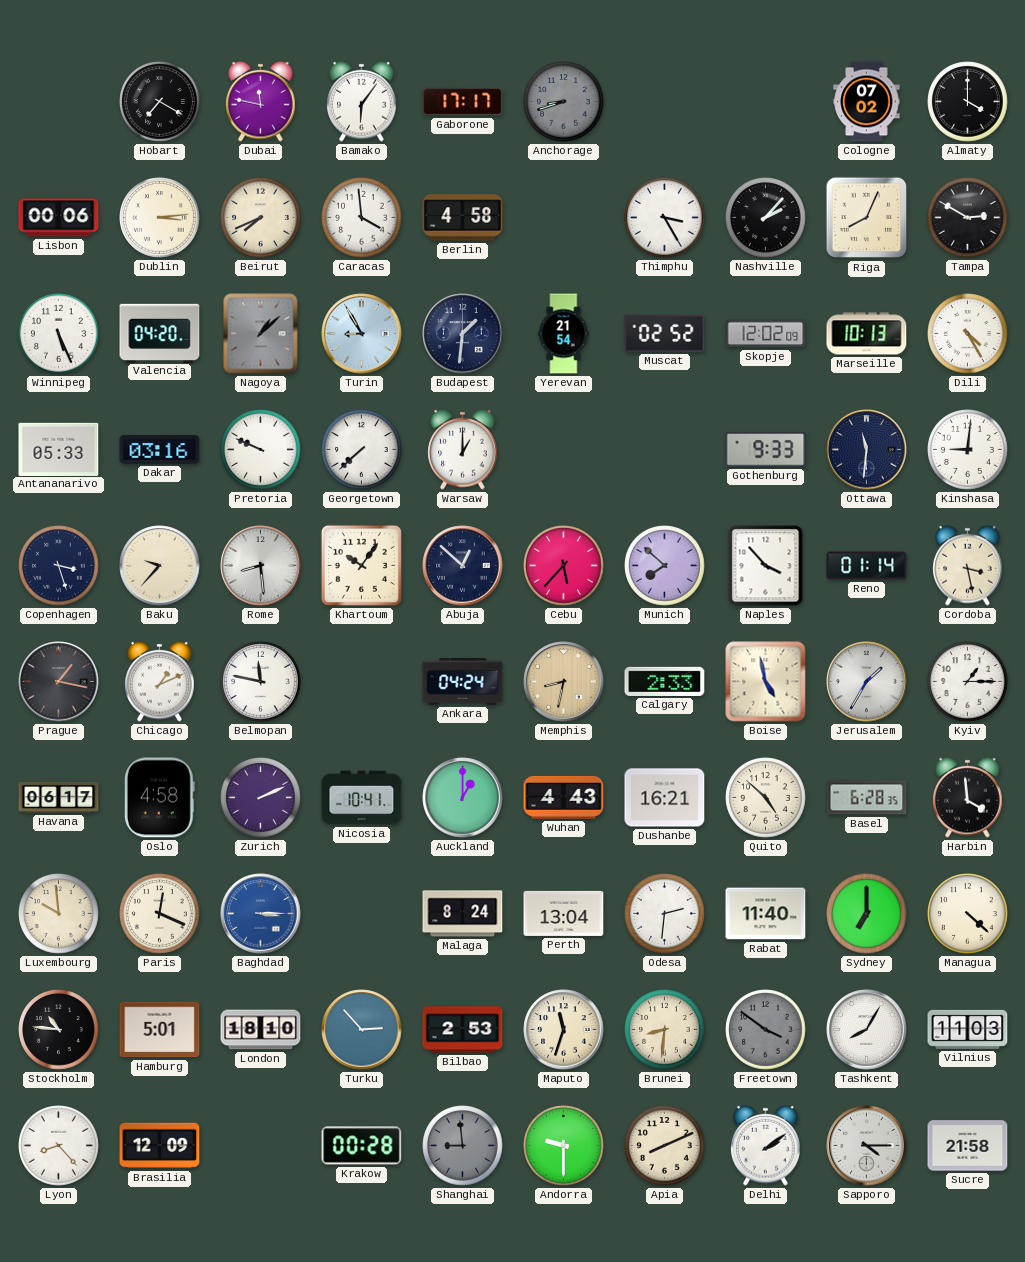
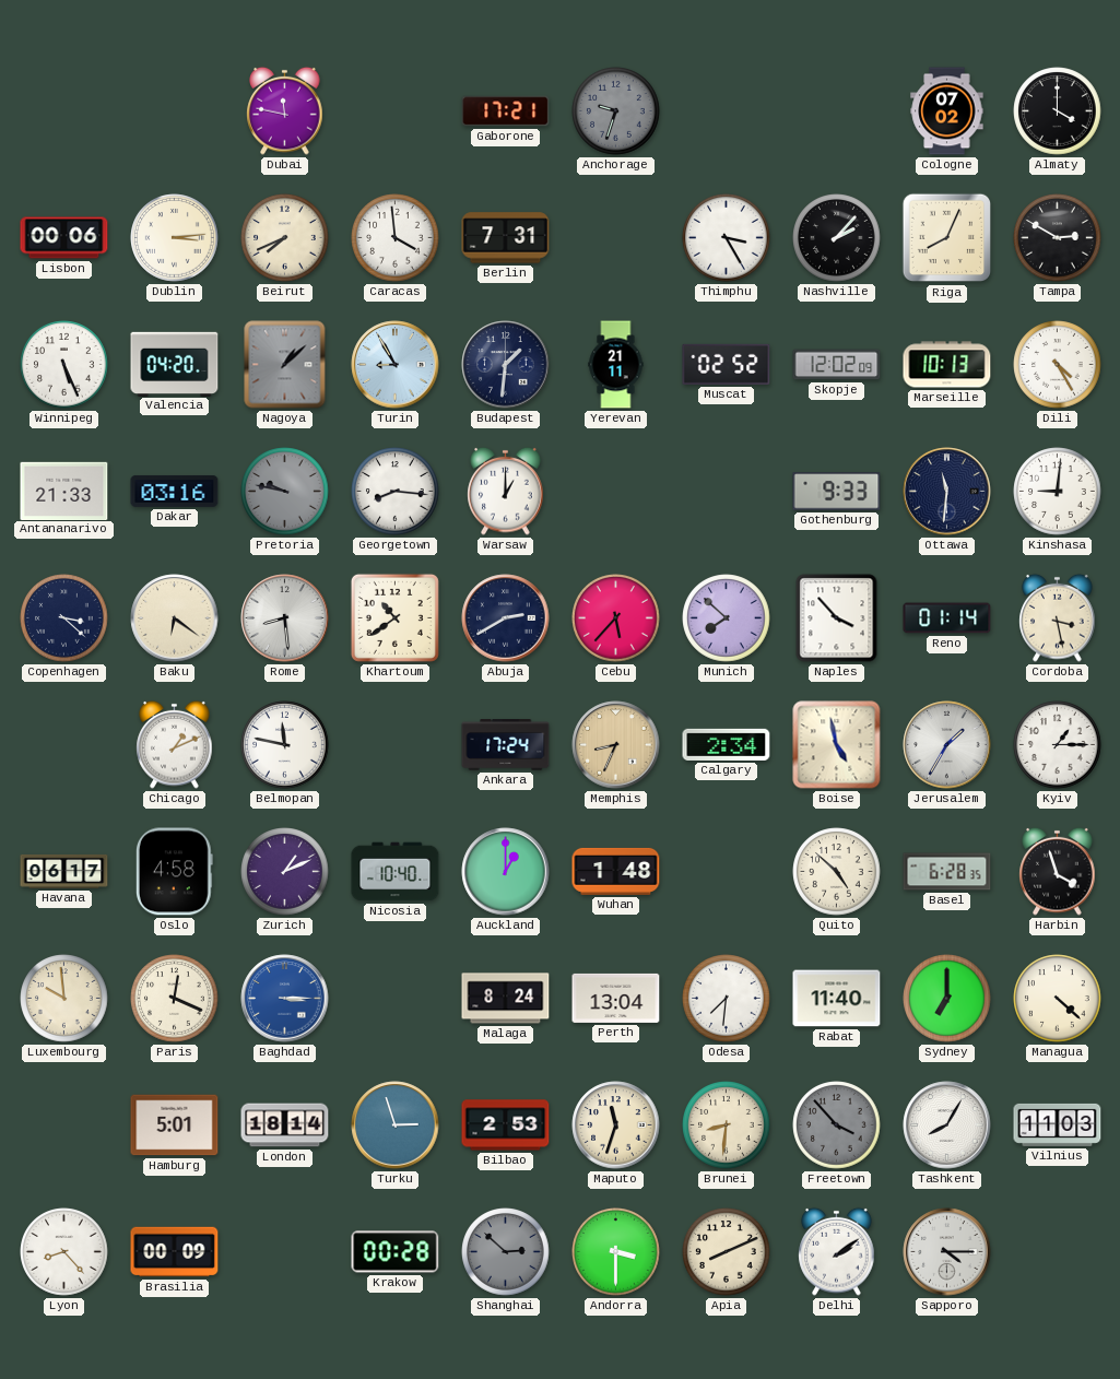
Hobart: 7:20 -> none
Bamako: 6:06 -> none
Gaborone: 17:17 -> 17:21
Anchorage: 8:42 -> 9:33
Berlin: 4:58 -> 7:31
Yerevan: 21:54 -> 21:11
Antananarivo: 05:33 -> 21:33
Pretoria: 9:49 -> 9:47
Pretoria dial: white -> grey
Georgetown: 7:38 -> 8:16
Copenhagen: 3:27 -> 3:22
Baku: 9:37 -> 6:21
Khartoum: 10:06 -> 10:39
Abuja: 12:52 -> 2:40
Prague: 1:17 -> none
Ankara: 04:24 -> 17:24
Memphis: 8:32 -> 8:34
Calgary: 2:33 -> 2:34
Zurich: 2:11 -> 1:11
Nicosia: 10:41 -> 10:40
Wuhan: 4:43 -> 1:48
Dushanbe: 16:21 -> none
Harbin: 3:59 -> 3:57
Odesa: 2:31 -> 7:31
Stockholm: 10:46 -> none
London: 18:10 -> 18:14
Turku: 2:53 -> 2:57
Freetown: 3:51 -> 3:53
Brasilia: 12:09 -> 00:09
Shanghai: 8:59 -> 2:52
Andorra: 9:30 -> 3:30
Sucre: 21:58 -> none
